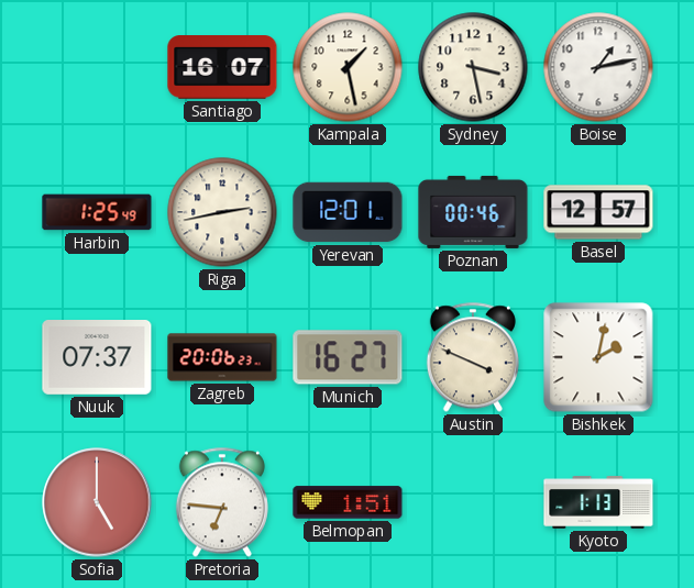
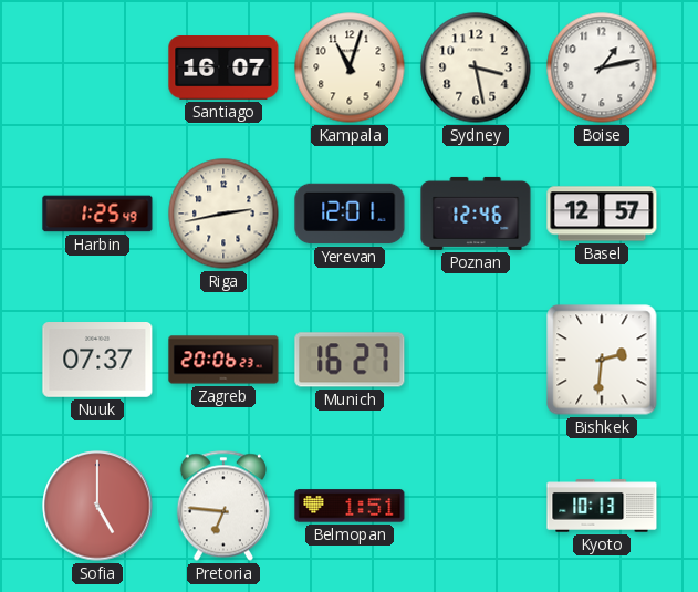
Kampala: 1:28 -> 11:03
Poznan: 00:46 -> 12:46
Austin: 3:49 -> none
Bishkek: 2:02 -> 2:31
Kyoto: 1:13 -> 10:13
